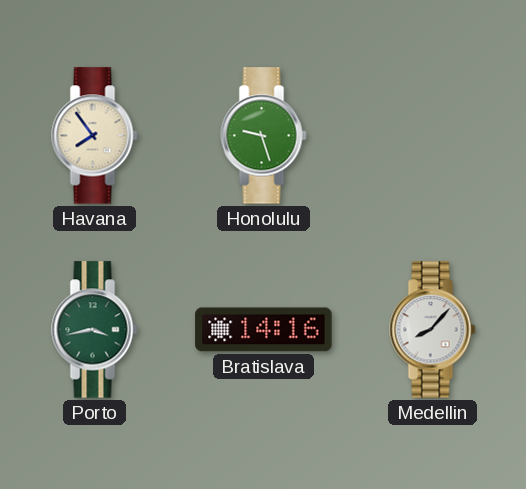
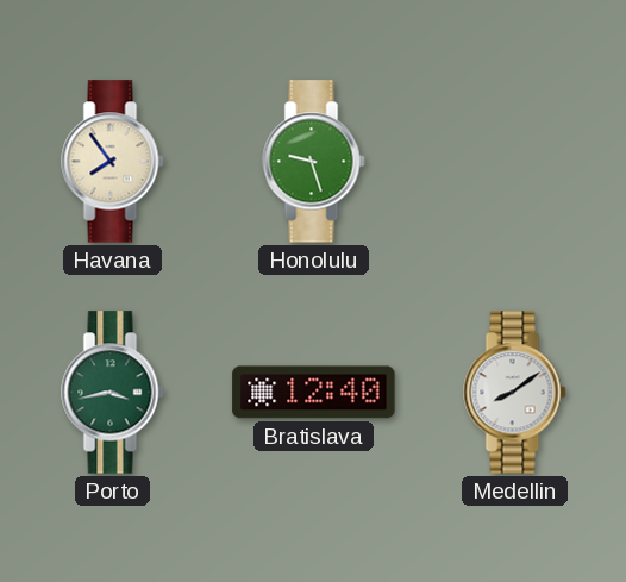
Bratislava: 14:16 -> 12:40
Medellin: 8:07 -> 8:09
